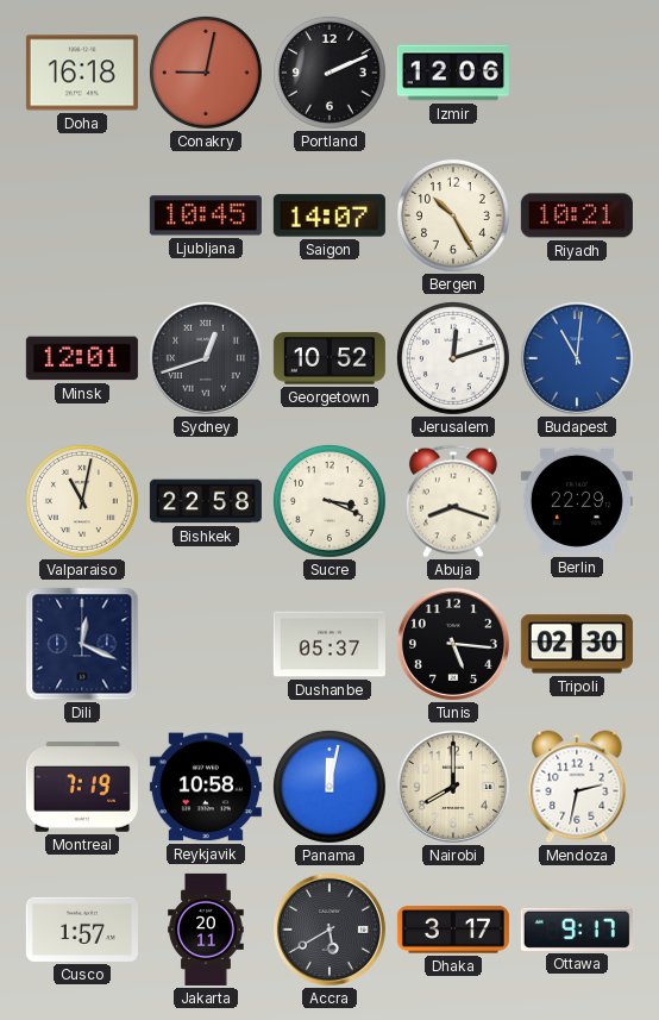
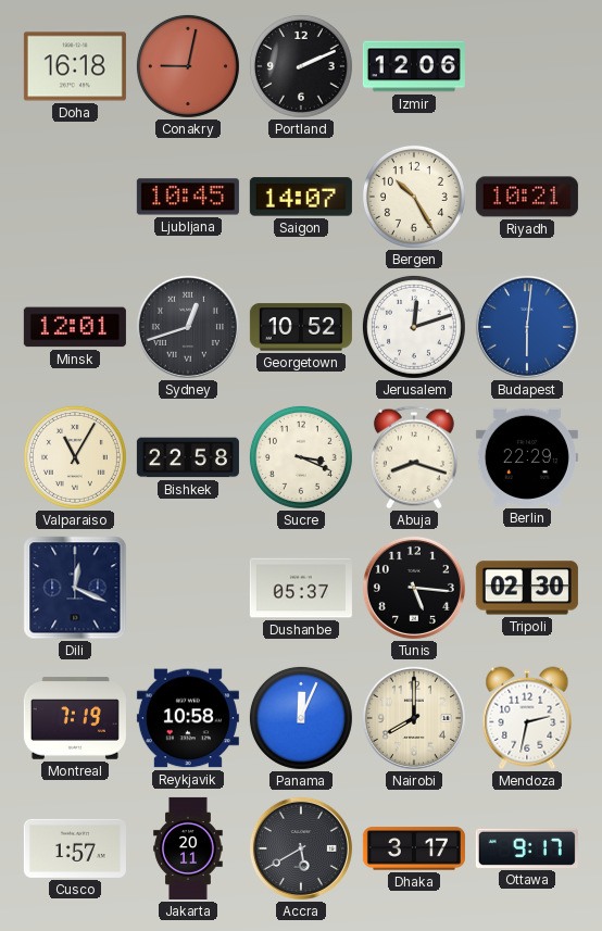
Budapest: 11:01 -> 6:01
Valparaiso: 11:02 -> 11:05
Panama: 12:02 -> 12:04
